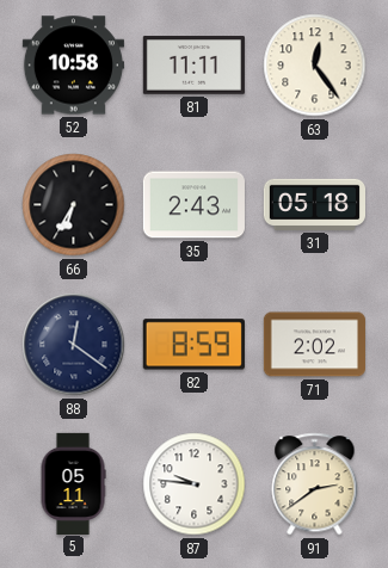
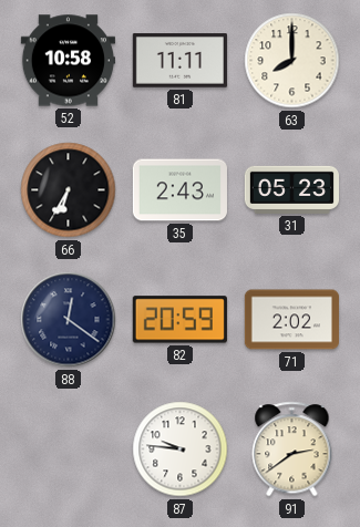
63: 12:24 -> 8:00
31: 05:18 -> 05:23
82: 8:59 -> 20:59
5: 05:11 -> none
